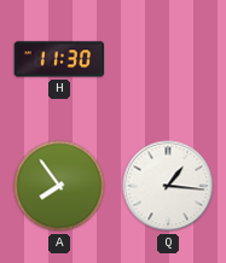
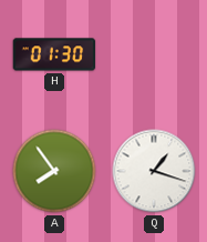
H: 11:30 -> 01:30
Q: 1:16 -> 1:18
